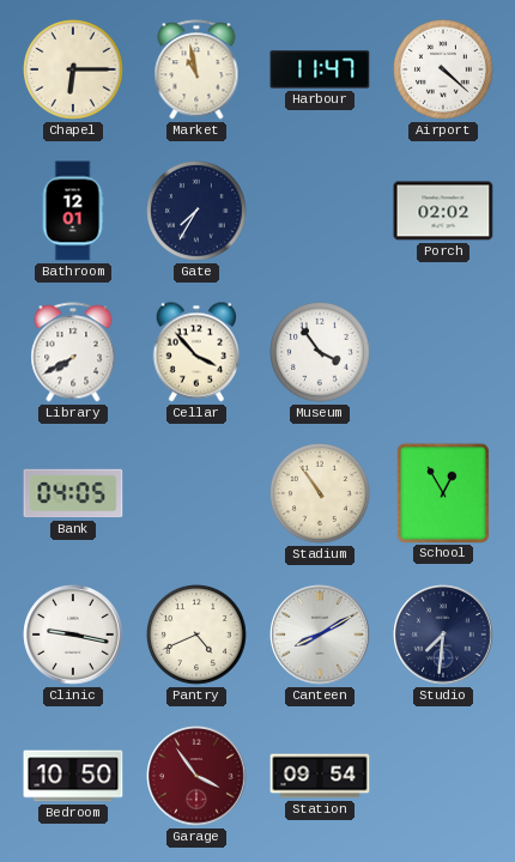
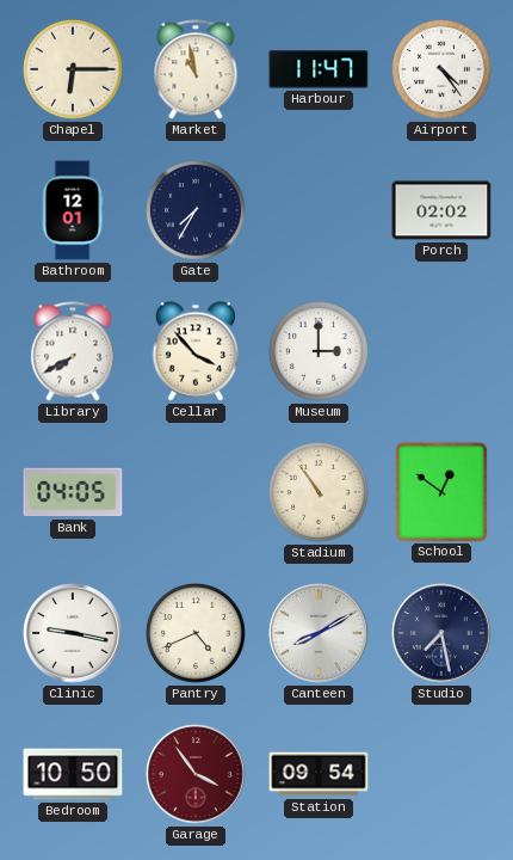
Airport: 4:22 -> 4:24
Museum: 3:54 -> 3:00
School: 12:55 -> 12:51
Studio: 7:31 -> 7:28
